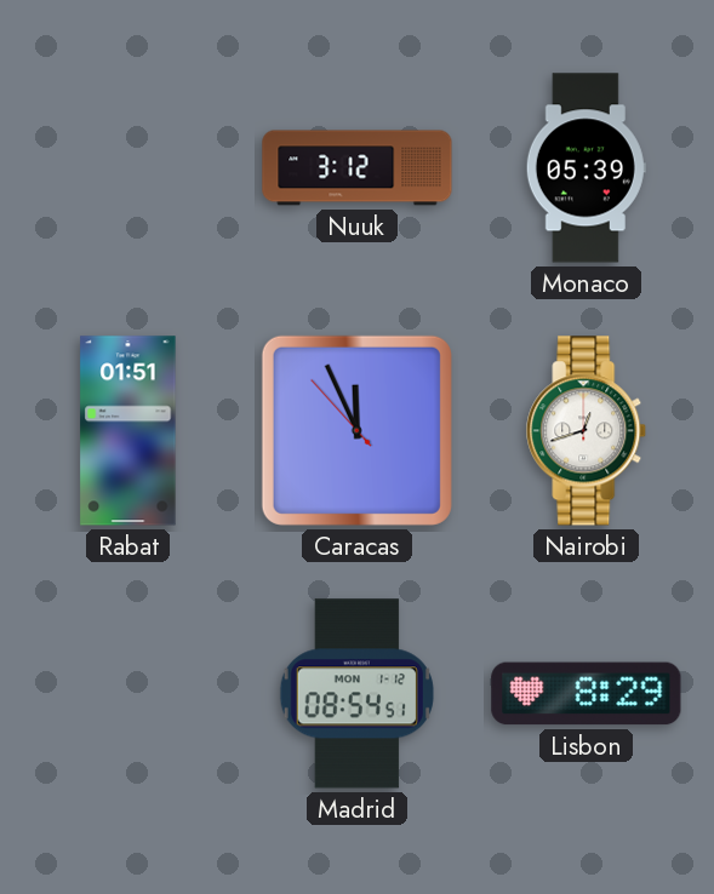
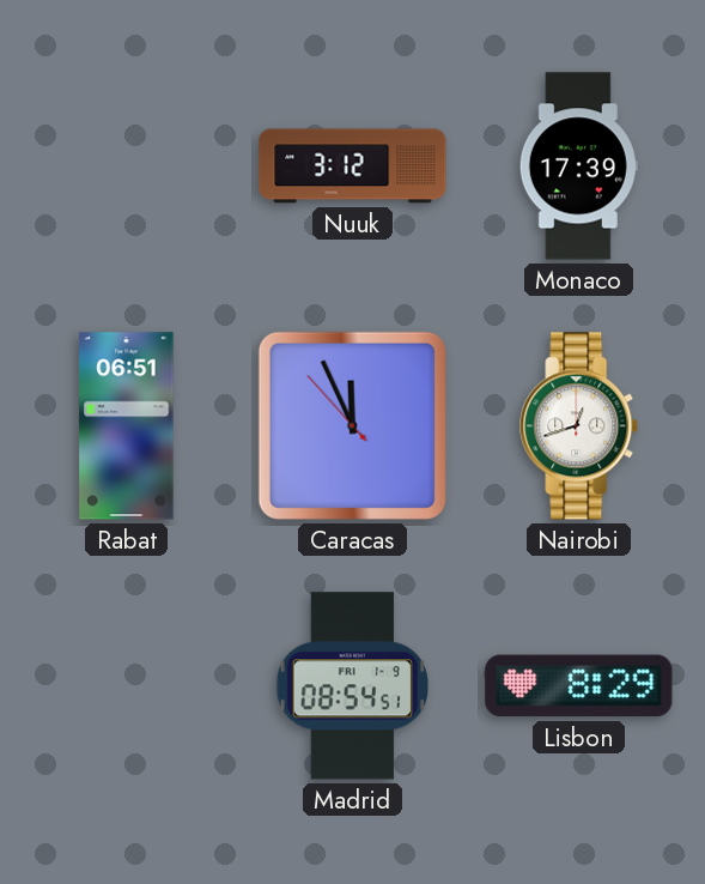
Monaco: 05:39 -> 17:39
Rabat: 01:51 -> 06:51
Madrid date: MON 1-12 -> FRI 1-9
